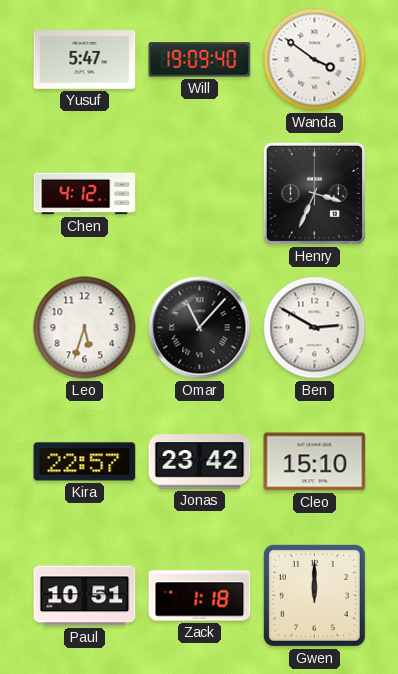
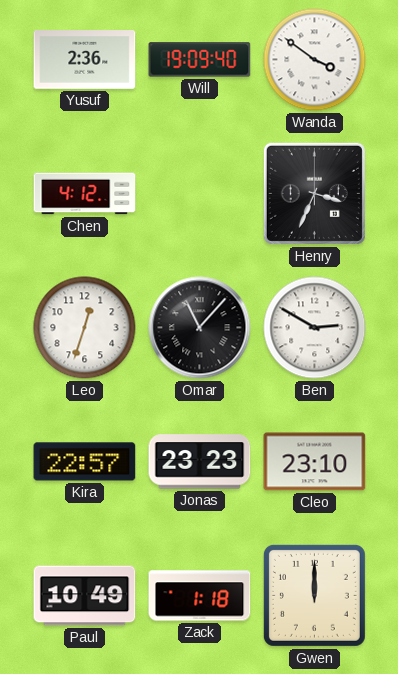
Yusuf: 5:47 -> 2:36
Leo: 5:33 -> 12:33
Jonas: 23:42 -> 23:23
Cleo: 15:10 -> 23:10
Paul: 10:51 -> 10:49
